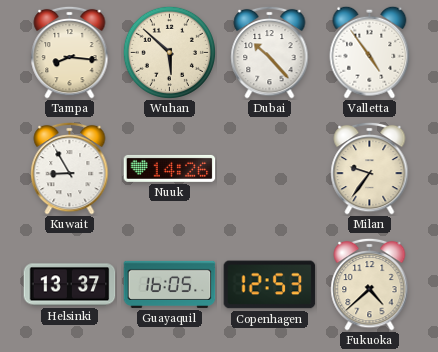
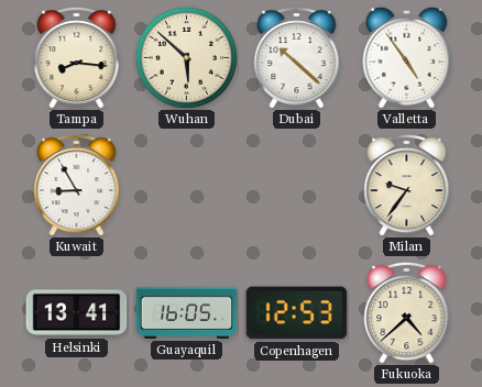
Dubai: 10:23 -> 10:22
Nuuk: 14:26 -> none
Helsinki: 13:37 -> 13:41
